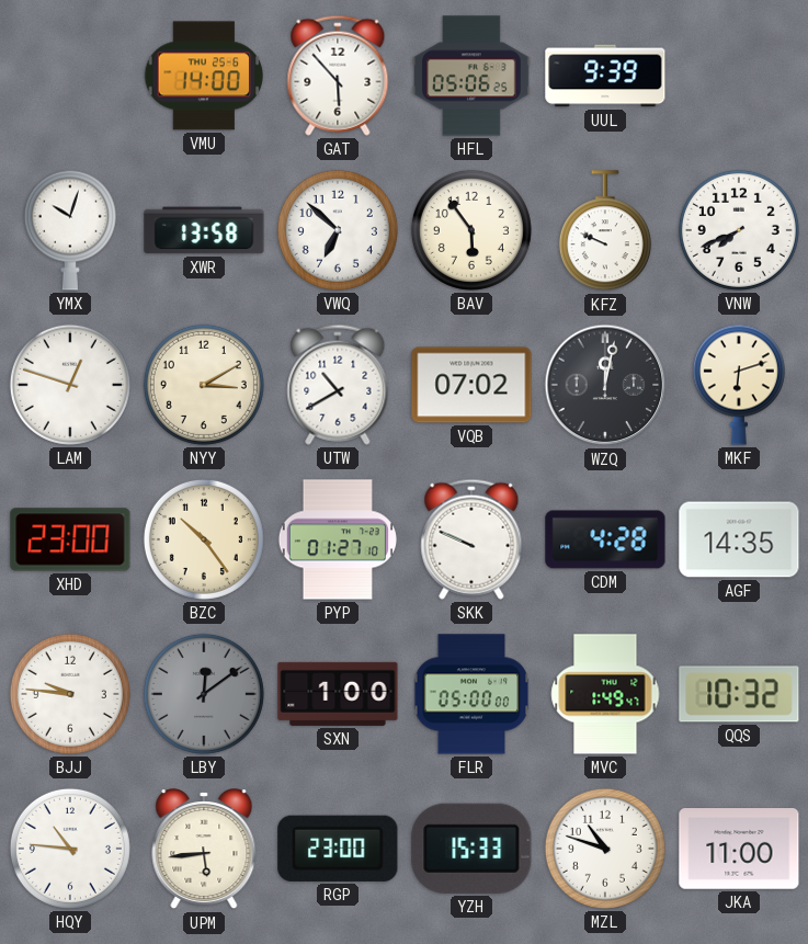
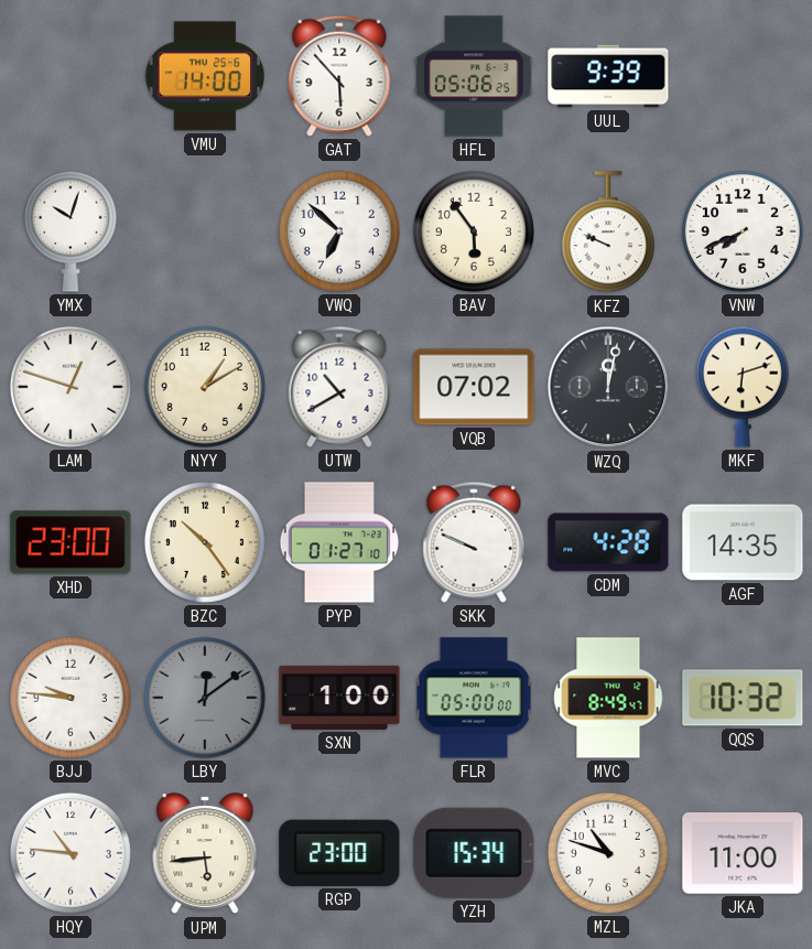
XWR: 13:58 -> none
NYY: 3:10 -> 1:10
MVC: 1:49 -> 8:49
YZH: 15:33 -> 15:34
